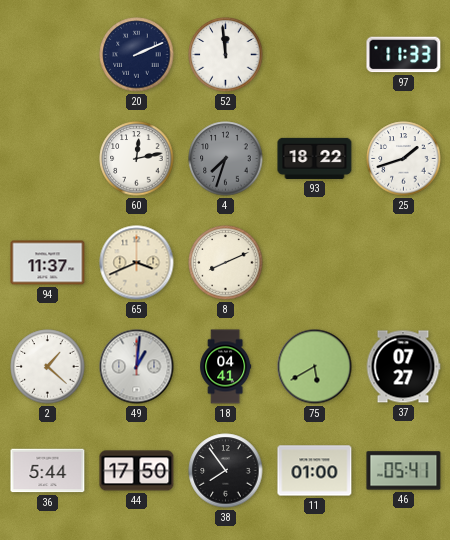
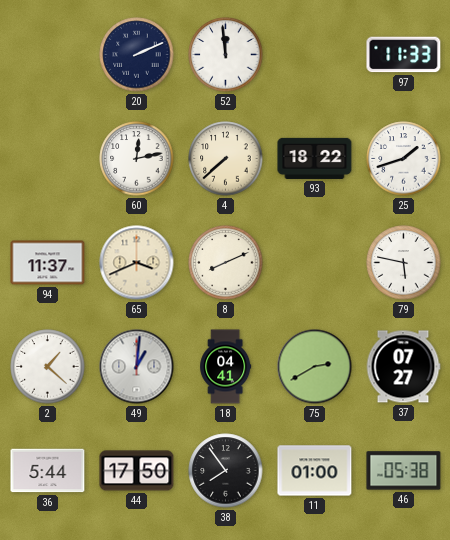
4: 7:33 -> 7:38
4 dial: grey -> cream
79: none -> 5:47
75: 5:40 -> 2:40
46: 05:41 -> 05:38
